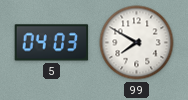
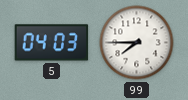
99: 7:50 -> 7:45
